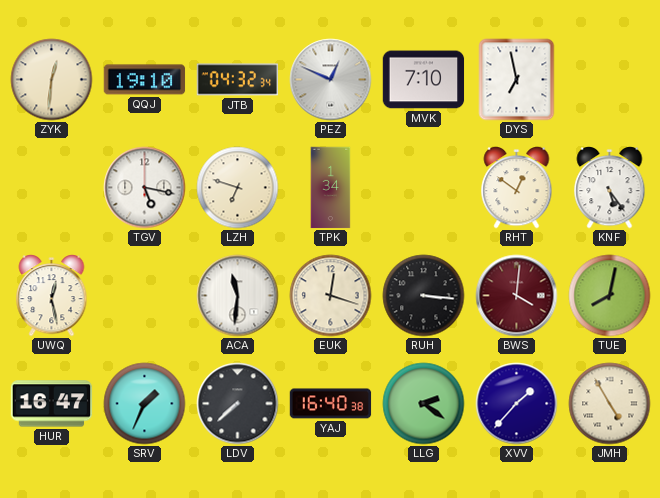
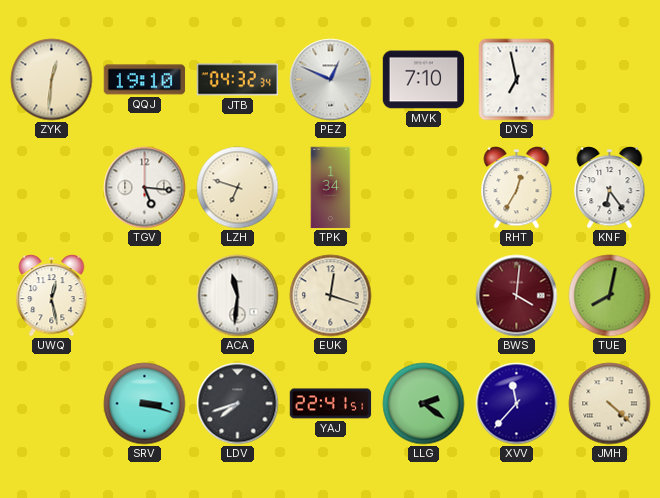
TGV: 5:17 -> 5:16
RHT: 12:51 -> 12:35
KNF: 5:24 -> 6:24
RUH: 3:16 -> none
HUR: 16:47 -> none
SRV: 1:34 -> 3:18
LDV: 7:38 -> 7:42
YAJ: 16:40 -> 22:41
XVV: 1:37 -> 11:37
JMH: 4:55 -> 4:22
